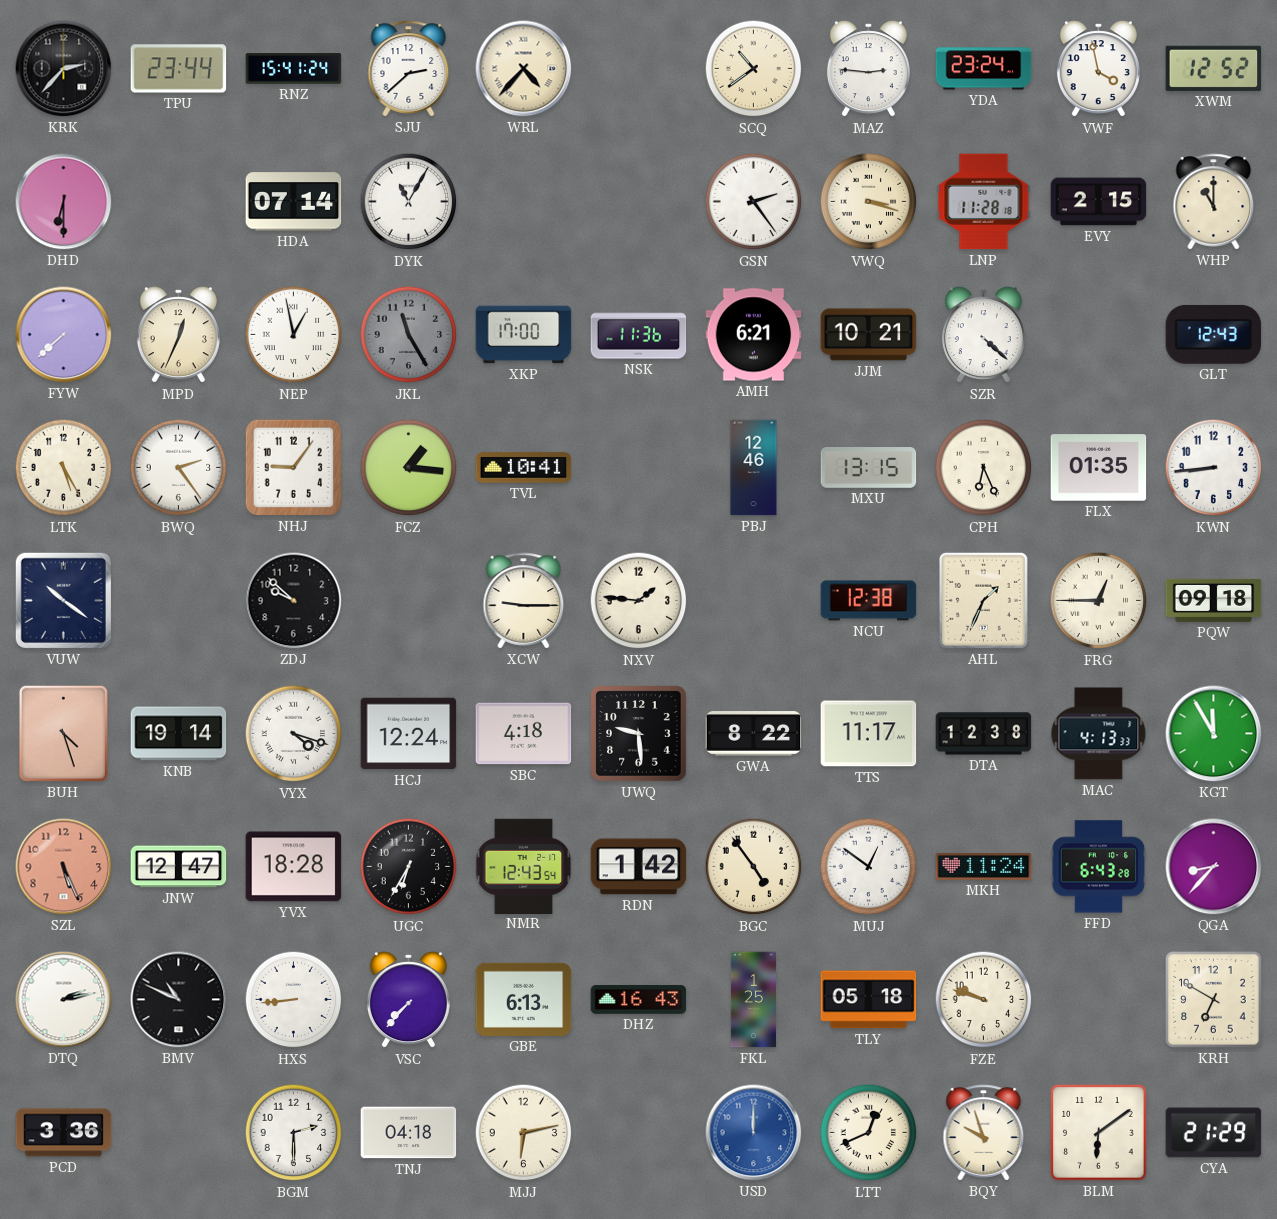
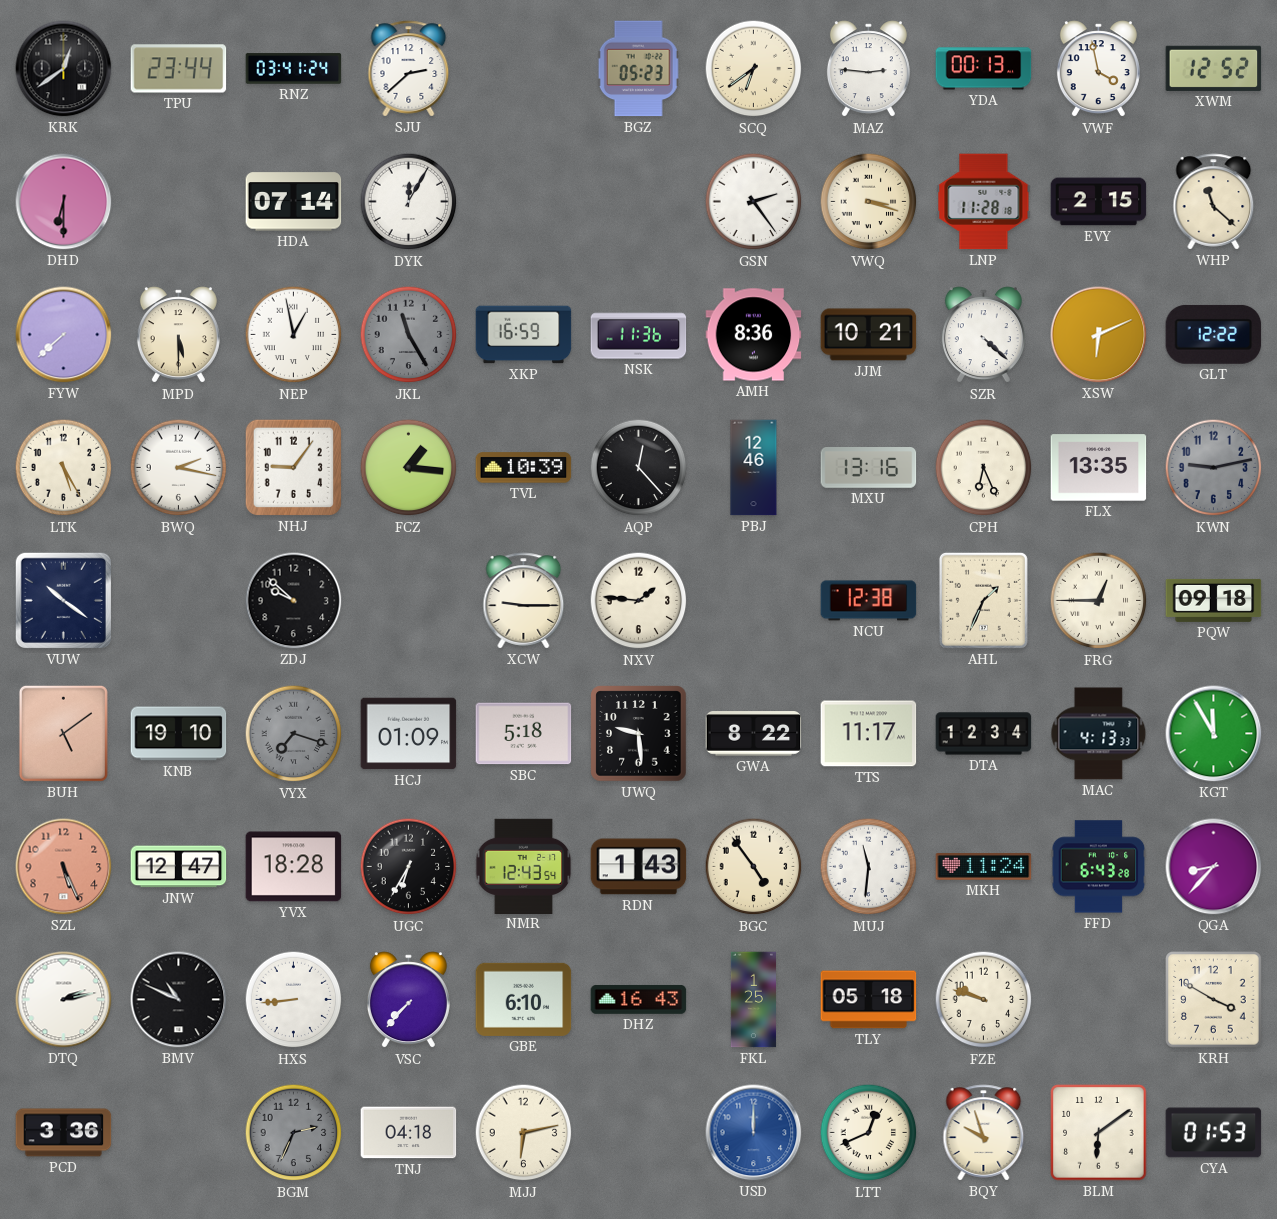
KRK: 2:37 -> 12:39
RNZ: 15:41 -> 03:41
WRL: 4:37 -> none
BGZ: none -> 05:23
SCQ: 10:39 -> 6:39
YDA: 23:24 -> 00:13
DYK: 11:05 -> 12:05
WHP: 11:00 -> 11:22
MPD: 12:34 -> 5:30
XKP: 17:00 -> 16:59
AMH: 6:21 -> 8:36
XSW: none -> 6:11
GLT: 12:43 -> 12:22
BWQ: 2:24 -> 2:17
TVL: 10:41 -> 10:39
AQP: none -> 12:23
MXU: 13:15 -> 13:16
FLX: 01:35 -> 13:35
KWN: 8:44 -> 9:13
KWN dial: white -> grey
BUH: 4:27 -> 5:09
KNB: 19:14 -> 19:10
VYX: 4:18 -> 7:18
VYX dial: white -> grey
HCJ: 12:24 -> 01:09
SBC: 4:18 -> 5:18
DTA: 12:38 -> 12:34
RDN: 1:42 -> 1:43
MUJ: 12:51 -> 11:31
GBE: 6:13 -> 6:10
KRH: 6:50 -> 3:50
BGM: 2:30 -> 2:34
BGM dial: white -> grey
CYA: 21:29 -> 01:53
